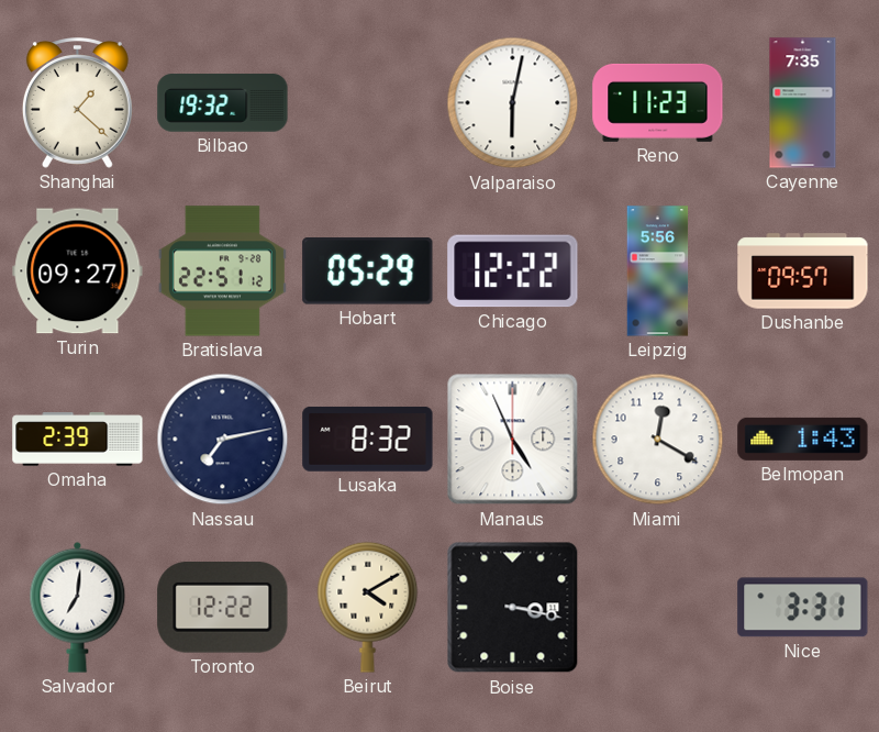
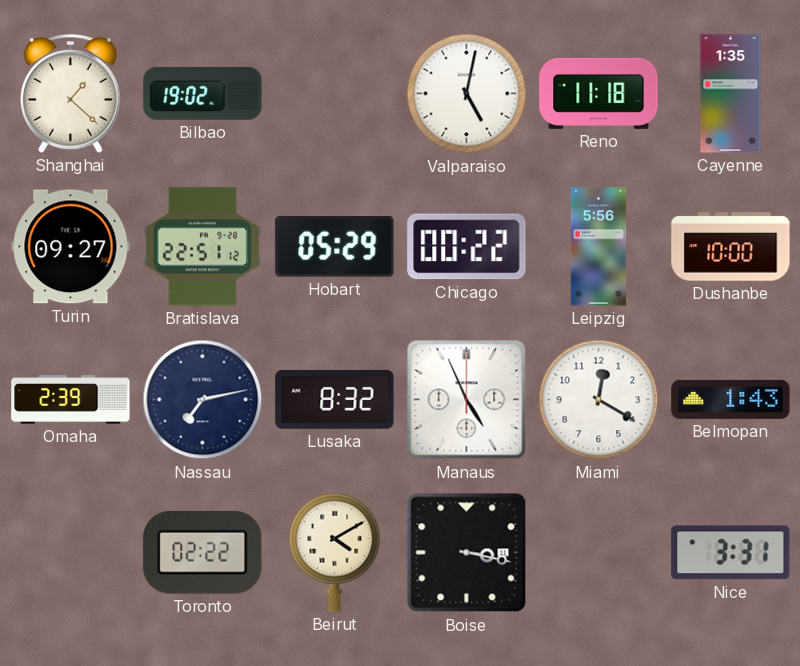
Bilbao: 19:32 -> 19:02
Valparaiso: 6:02 -> 5:02
Reno: 11:23 -> 11:18
Cayenne: 7:35 -> 1:35
Chicago: 12:22 -> 00:22
Dushanbe: 09:57 -> 10:00
Salvador: 7:01 -> none
Toronto: 12:22 -> 02:22
